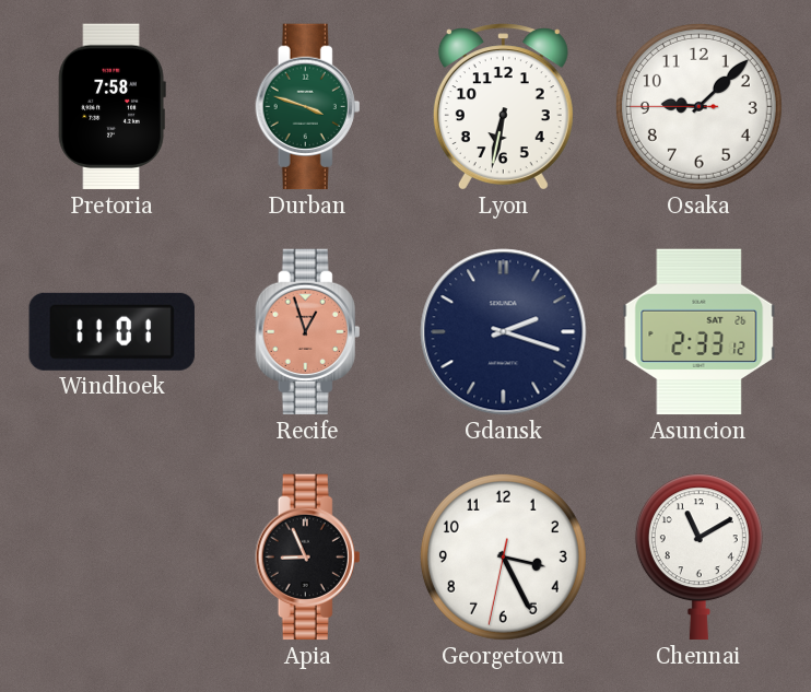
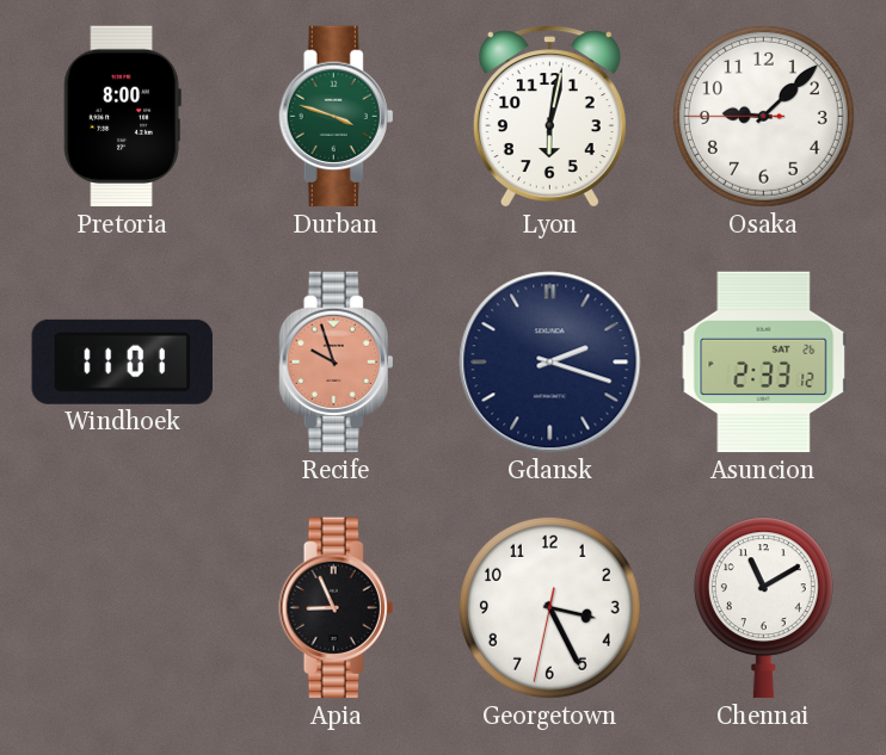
Pretoria: 7:58 -> 8:00
Lyon: 6:32 -> 6:02
Recife: 12:57 -> 9:57
